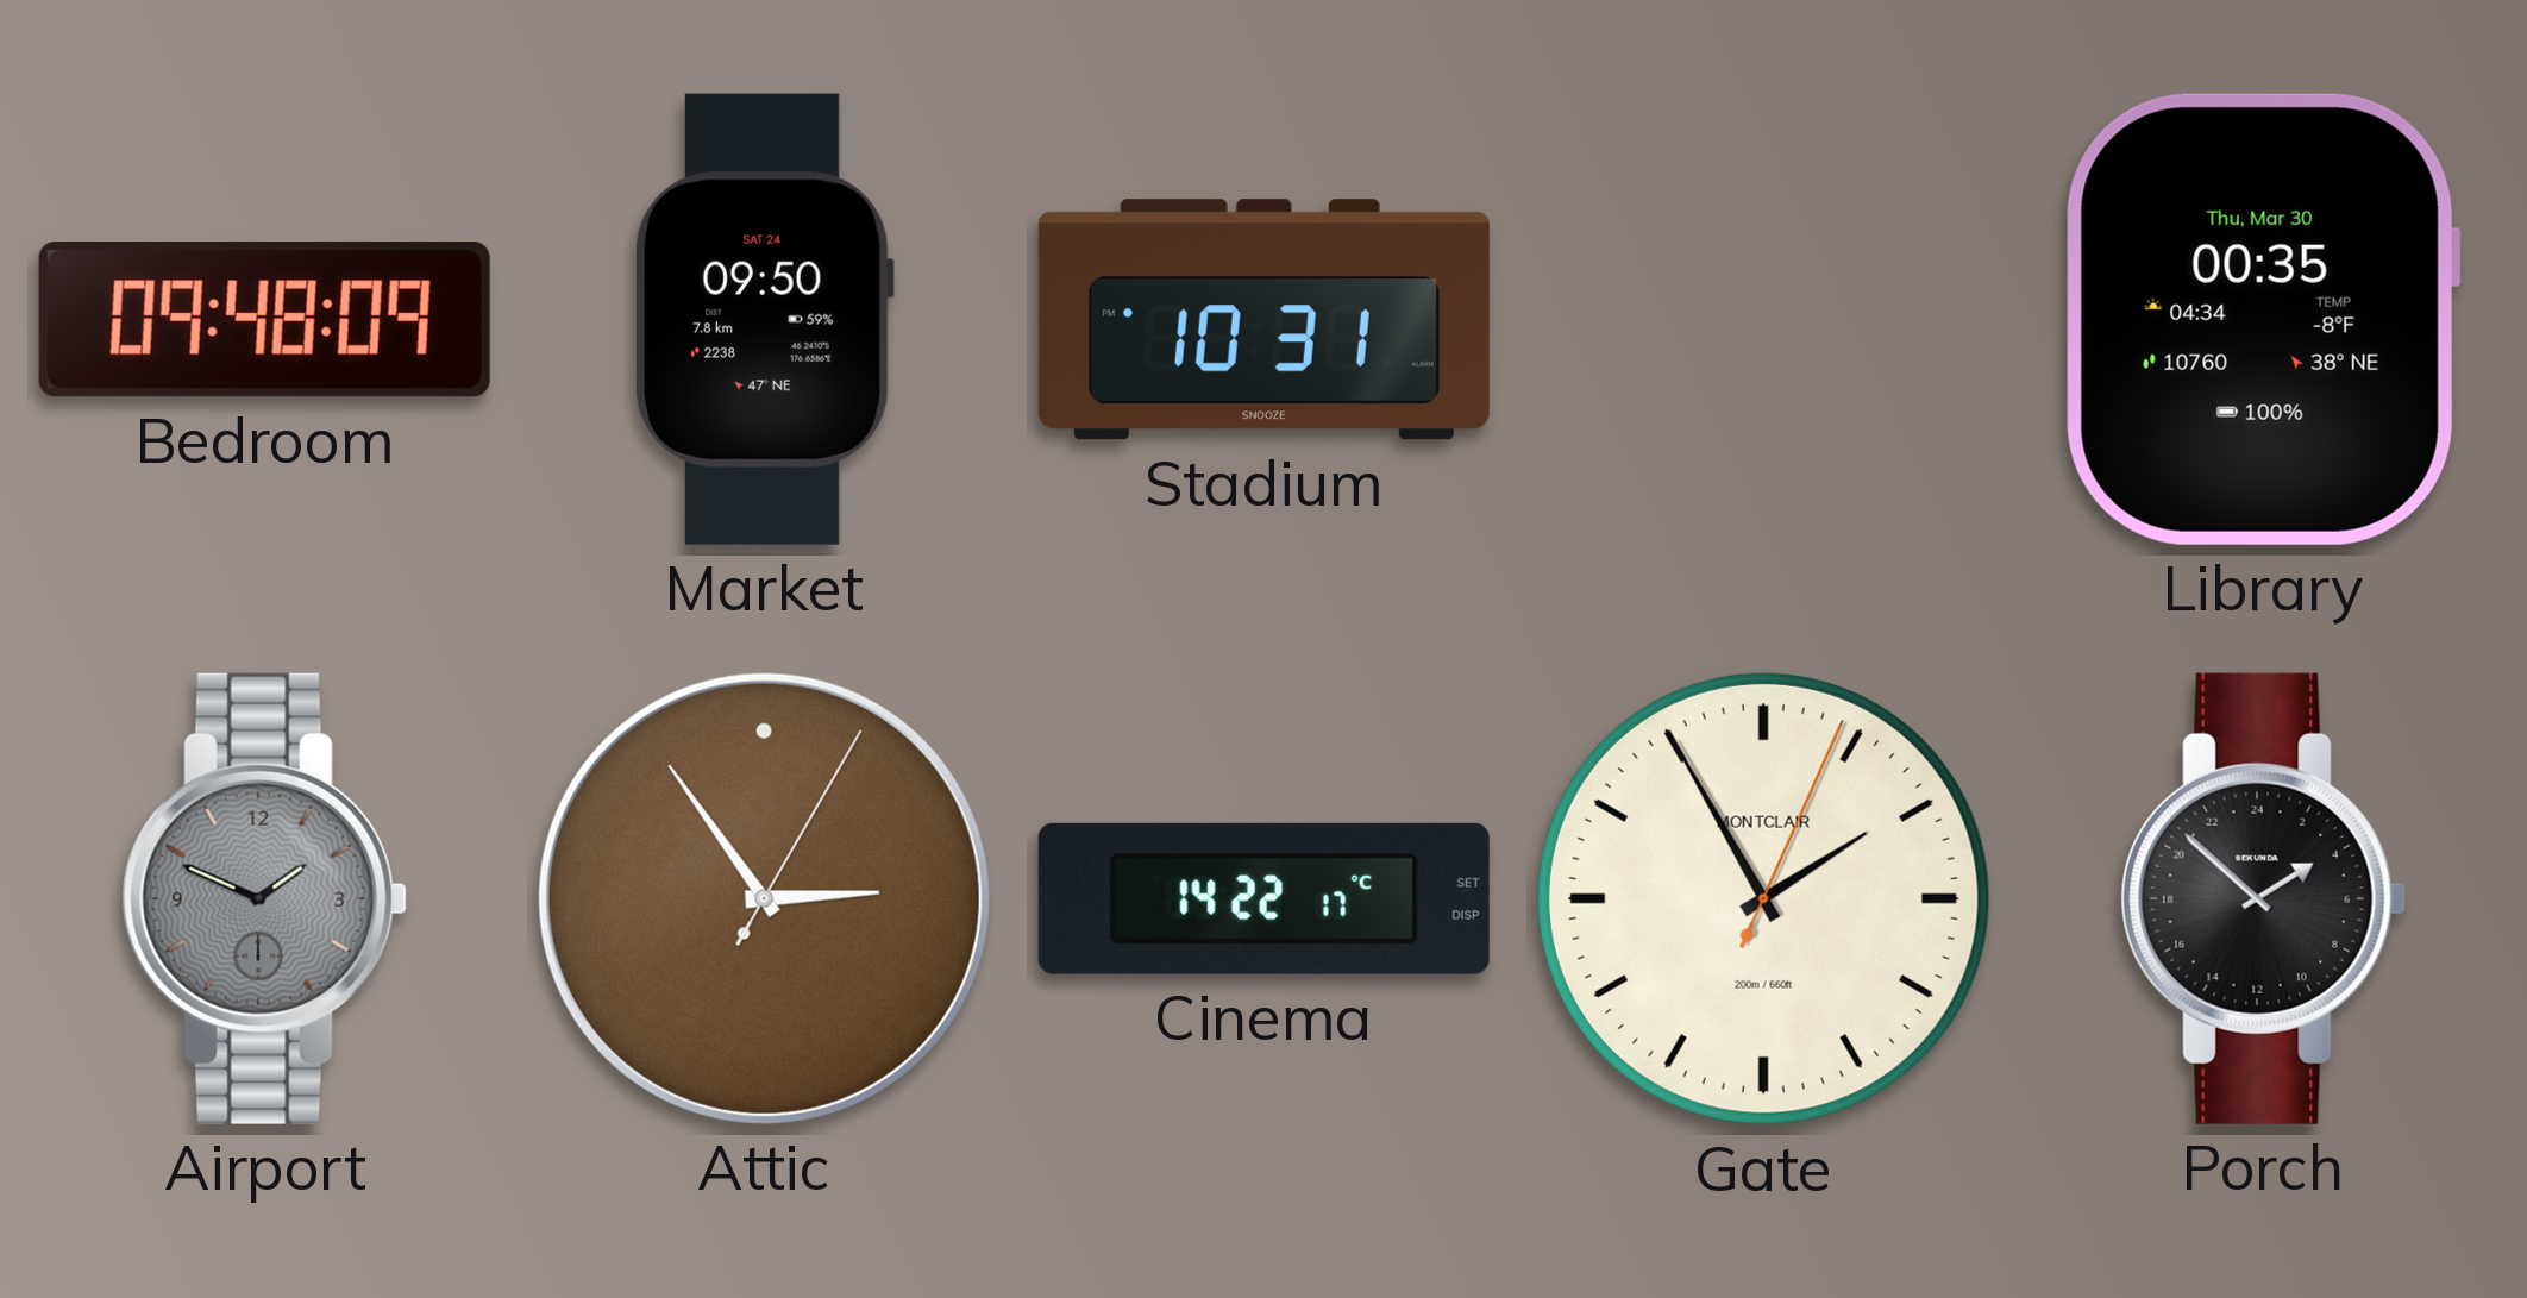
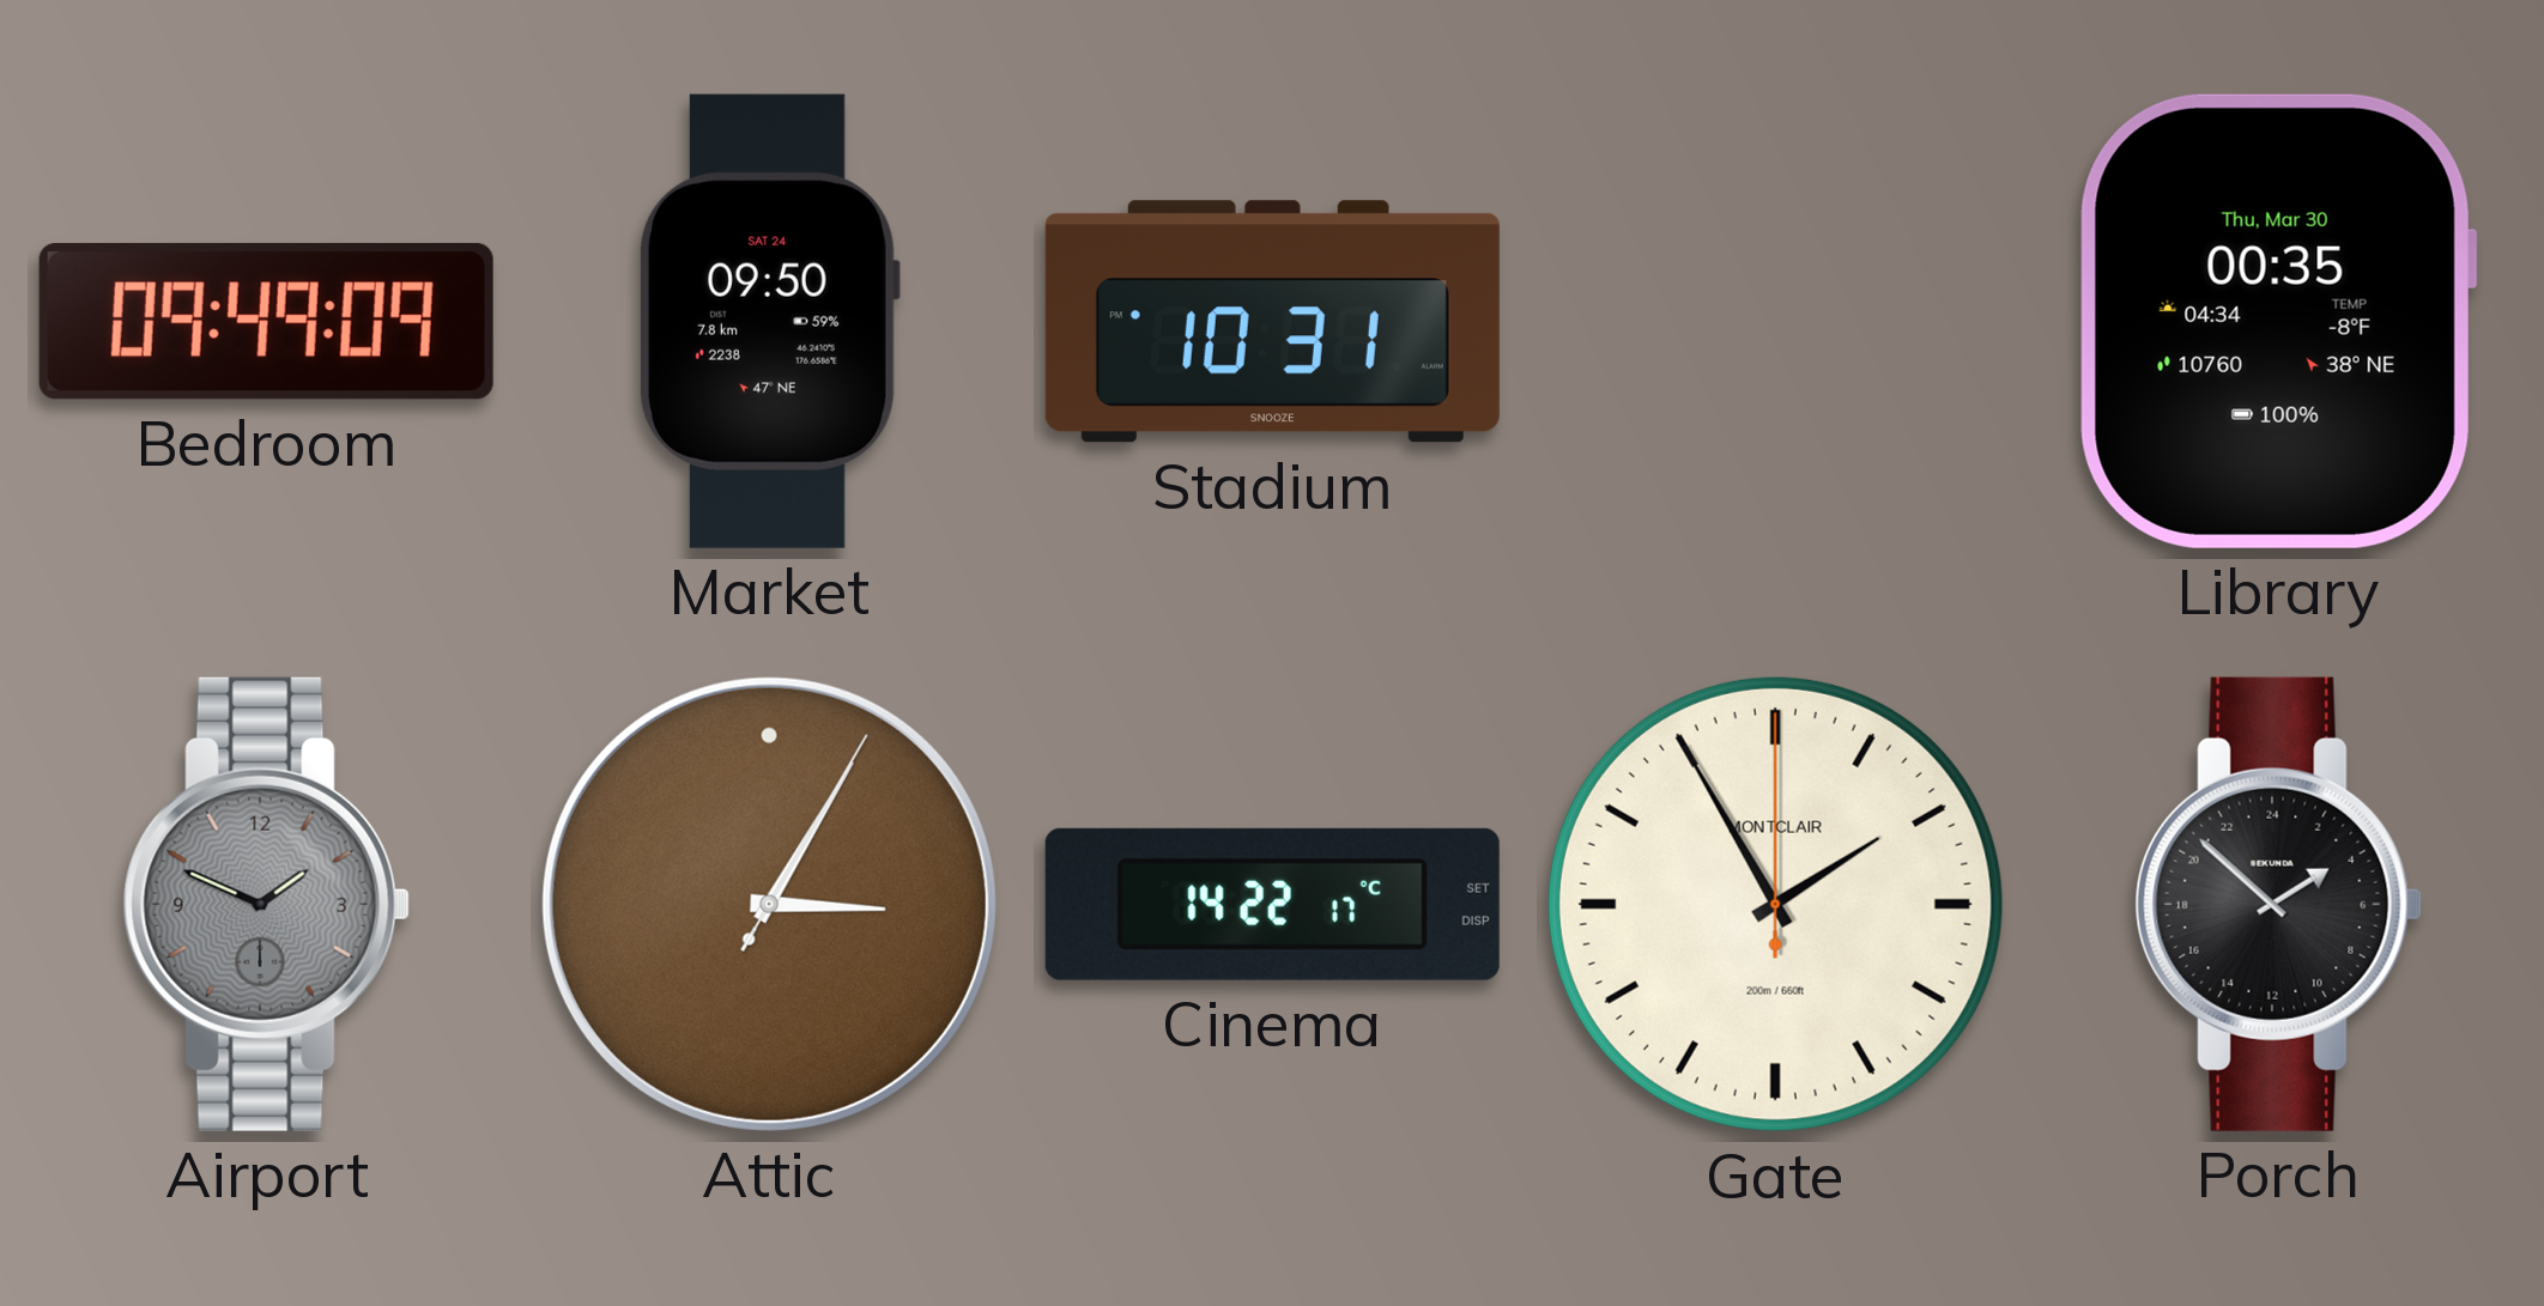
Bedroom: 09:48 -> 09:49
Attic: 2:54 -> 3:05
Gate: 1:55:04 -> 1:55:00
